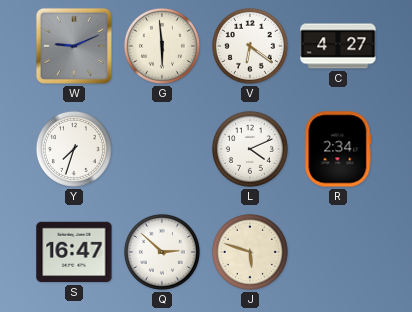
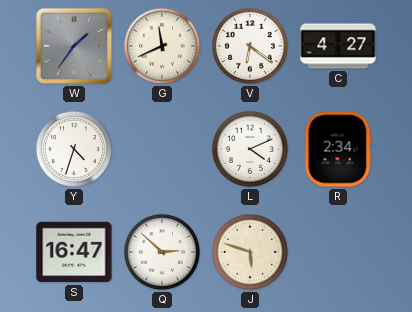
W: 9:11 -> 1:36
G: 5:59 -> 11:41
Y: 7:33 -> 4:33
